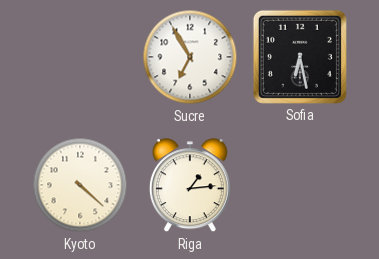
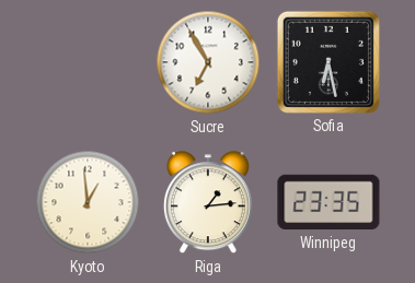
Kyoto: 4:22 -> 12:59
Winnipeg: none -> 23:35
